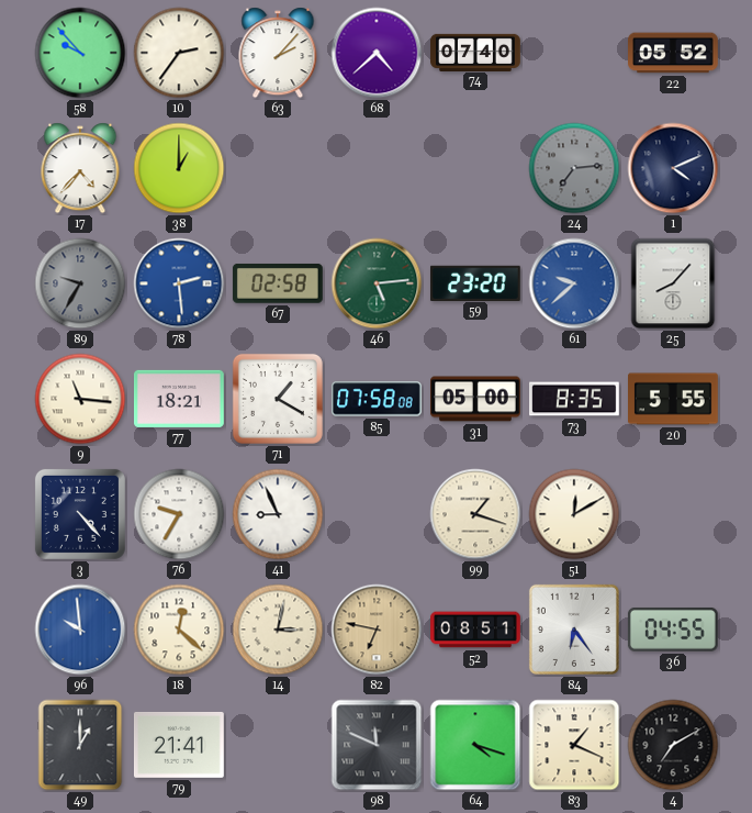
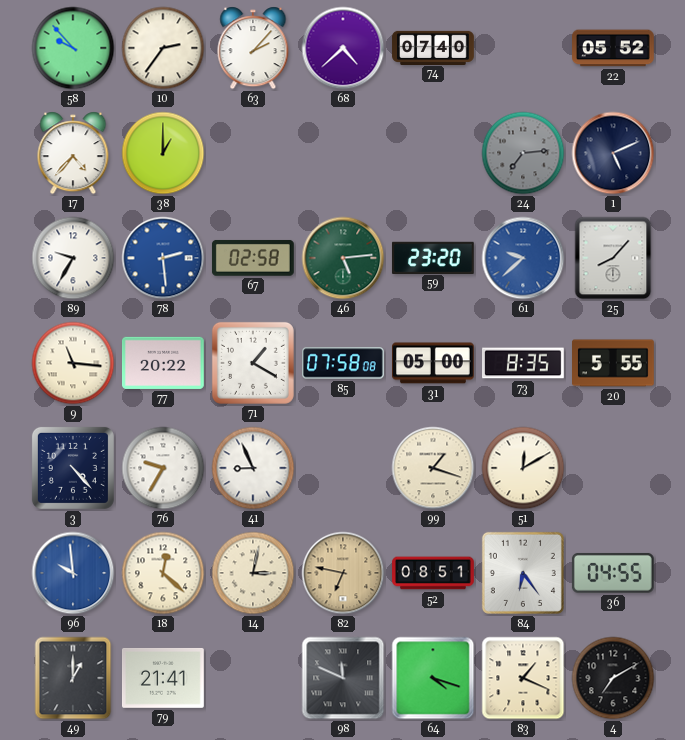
1: 4:11 -> 5:11
89 dial: grey -> white
77: 18:21 -> 20:22
